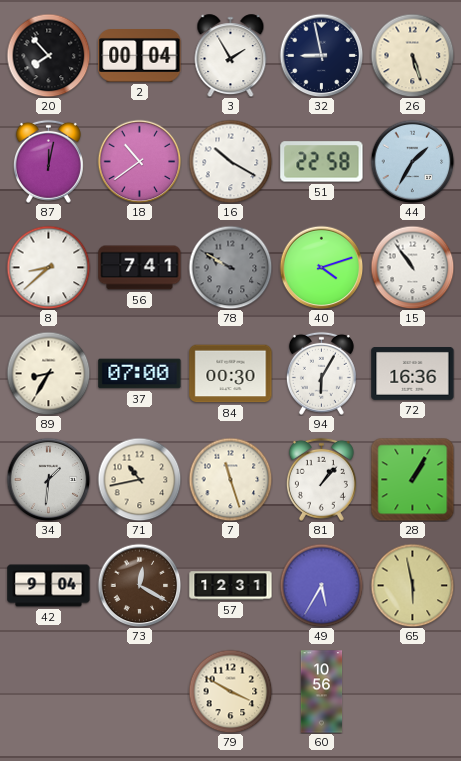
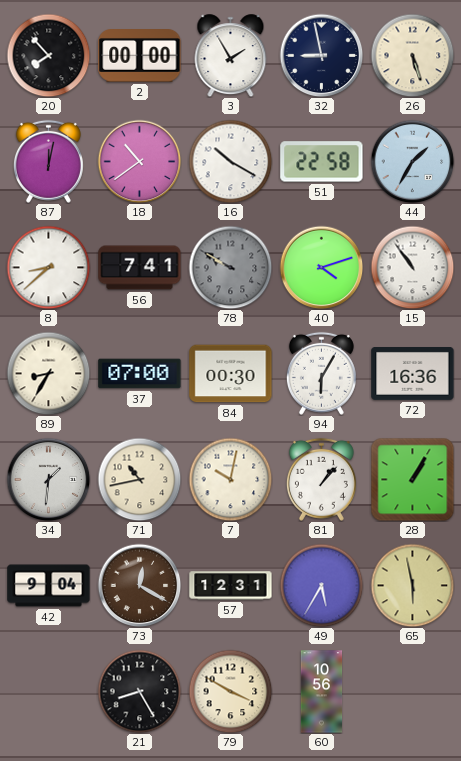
2: 00:04 -> 00:00
7: 11:27 -> 10:02
21: none -> 8:25
